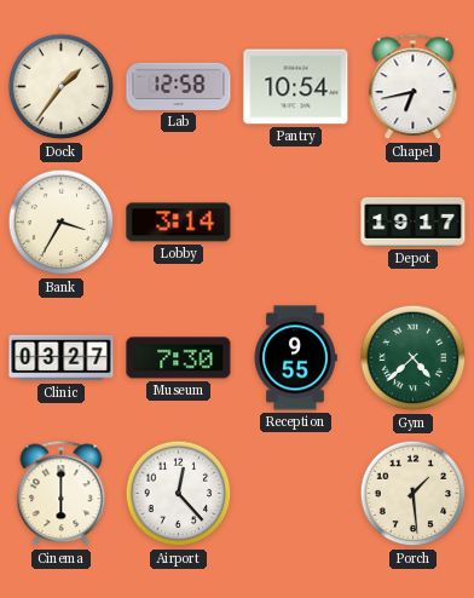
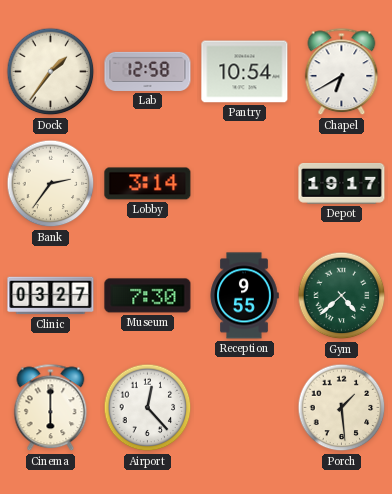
Chapel: 6:43 -> 6:40
Bank: 3:35 -> 2:36
